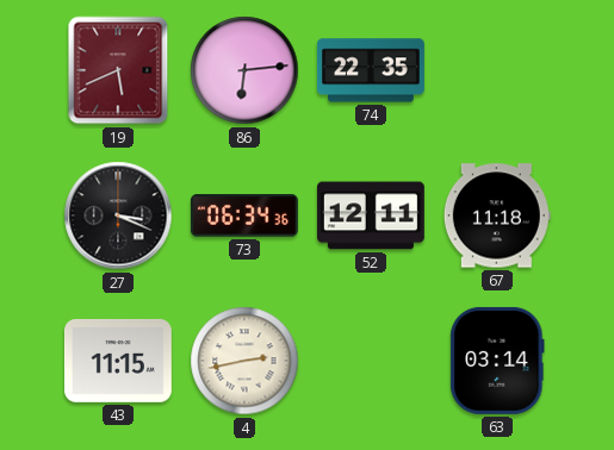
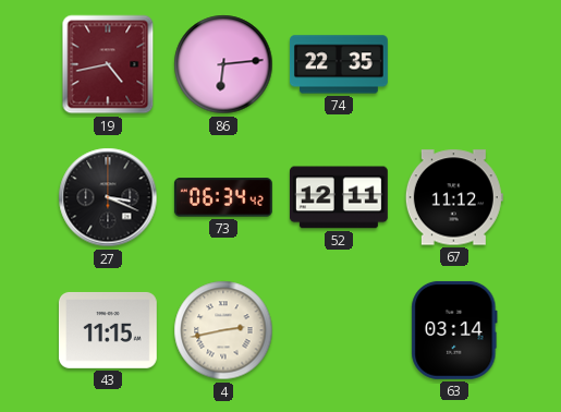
19: 5:41 -> 4:43
73: 06:34:36 -> 06:34:42
67: 11:18 -> 11:12
